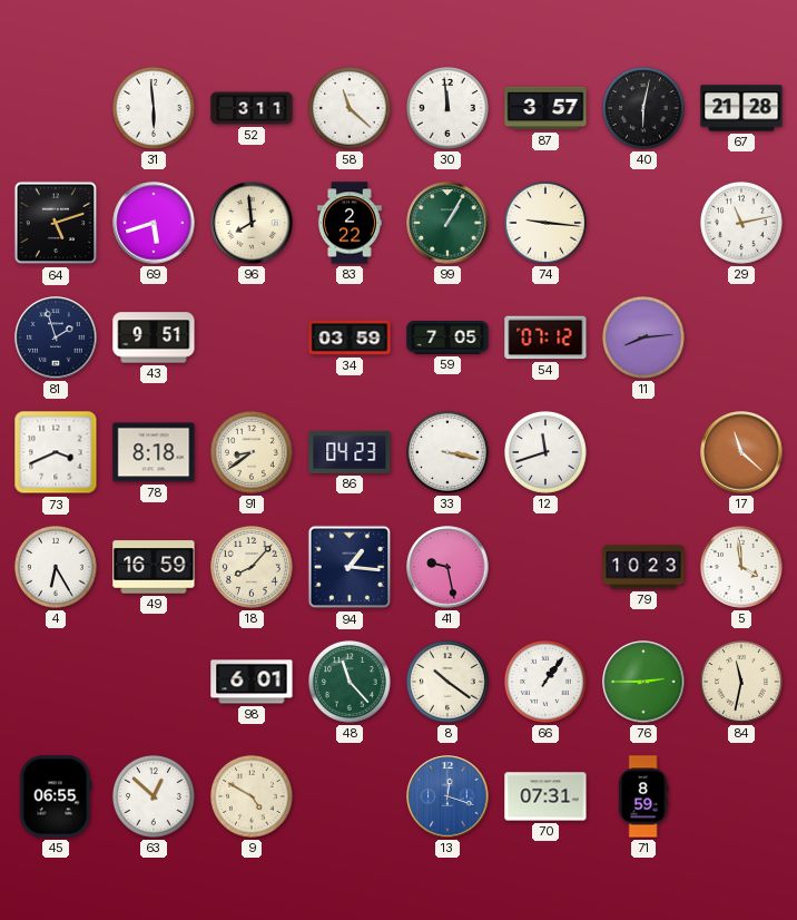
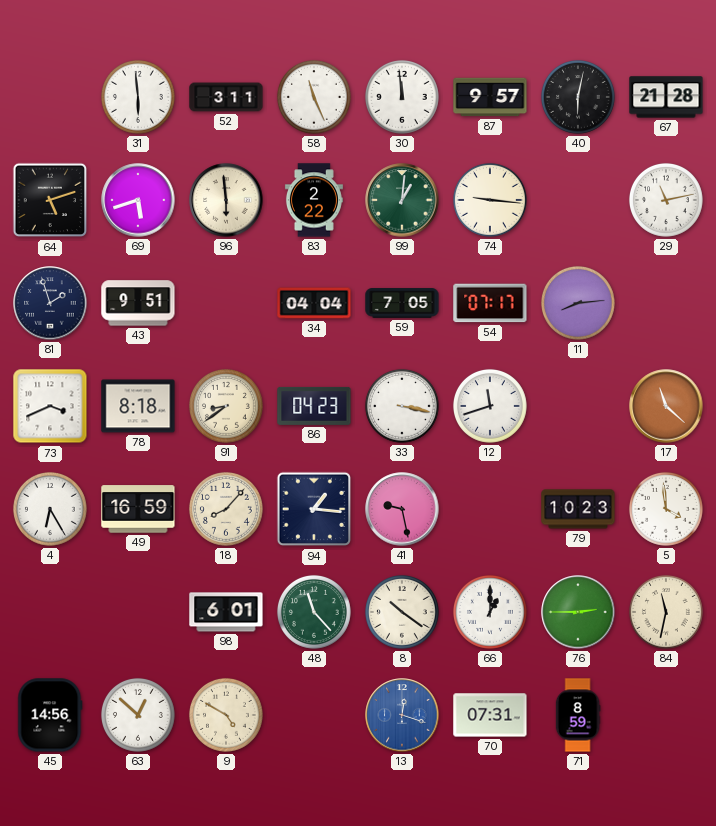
58: 11:22 -> 11:26
87: 3:57 -> 9:57
96: 7:59 -> 5:59
99: 1:05 -> 1:01
34: 03:59 -> 04:04
54: 07:12 -> 07:17
66: 1:06 -> 1:00
45: 06:55 -> 14:56
